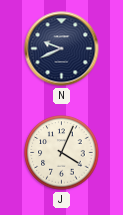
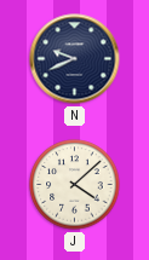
J: 4:04 -> 4:08
